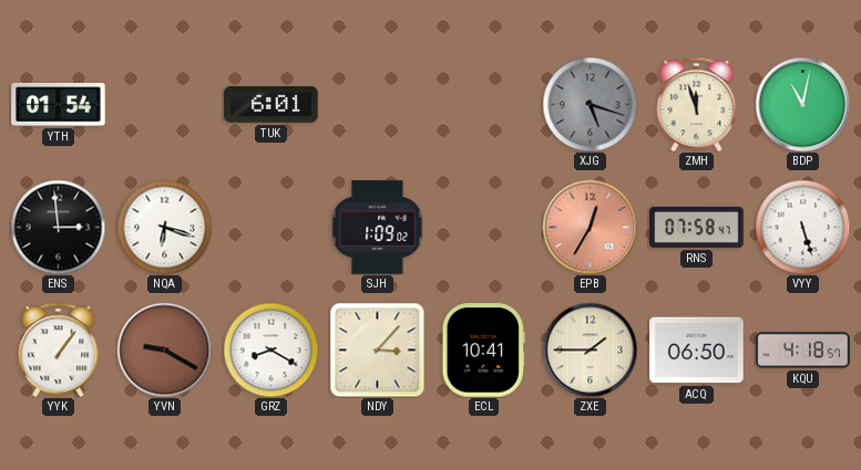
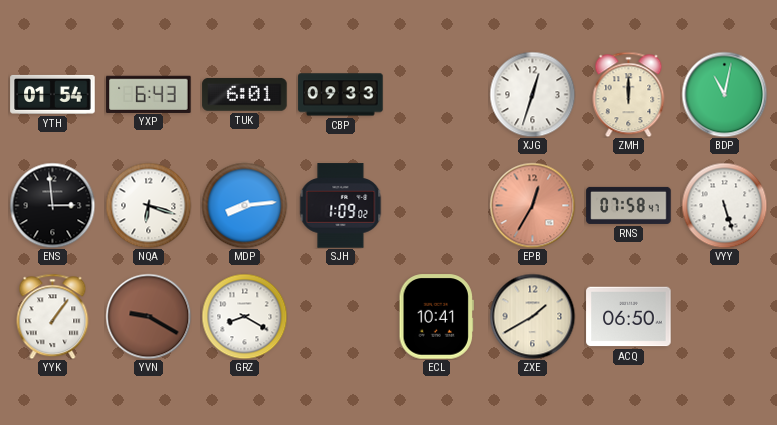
YXP: none -> 6:43
CBP: none -> 09:33
XJG: 5:18 -> 12:33
XJG dial: grey -> white
ZMH: 11:57 -> 12:00
MDP: none -> 8:14
NDY: 3:07 -> none
ZXE: 1:45 -> 1:40
KQU: 4:18 -> none
